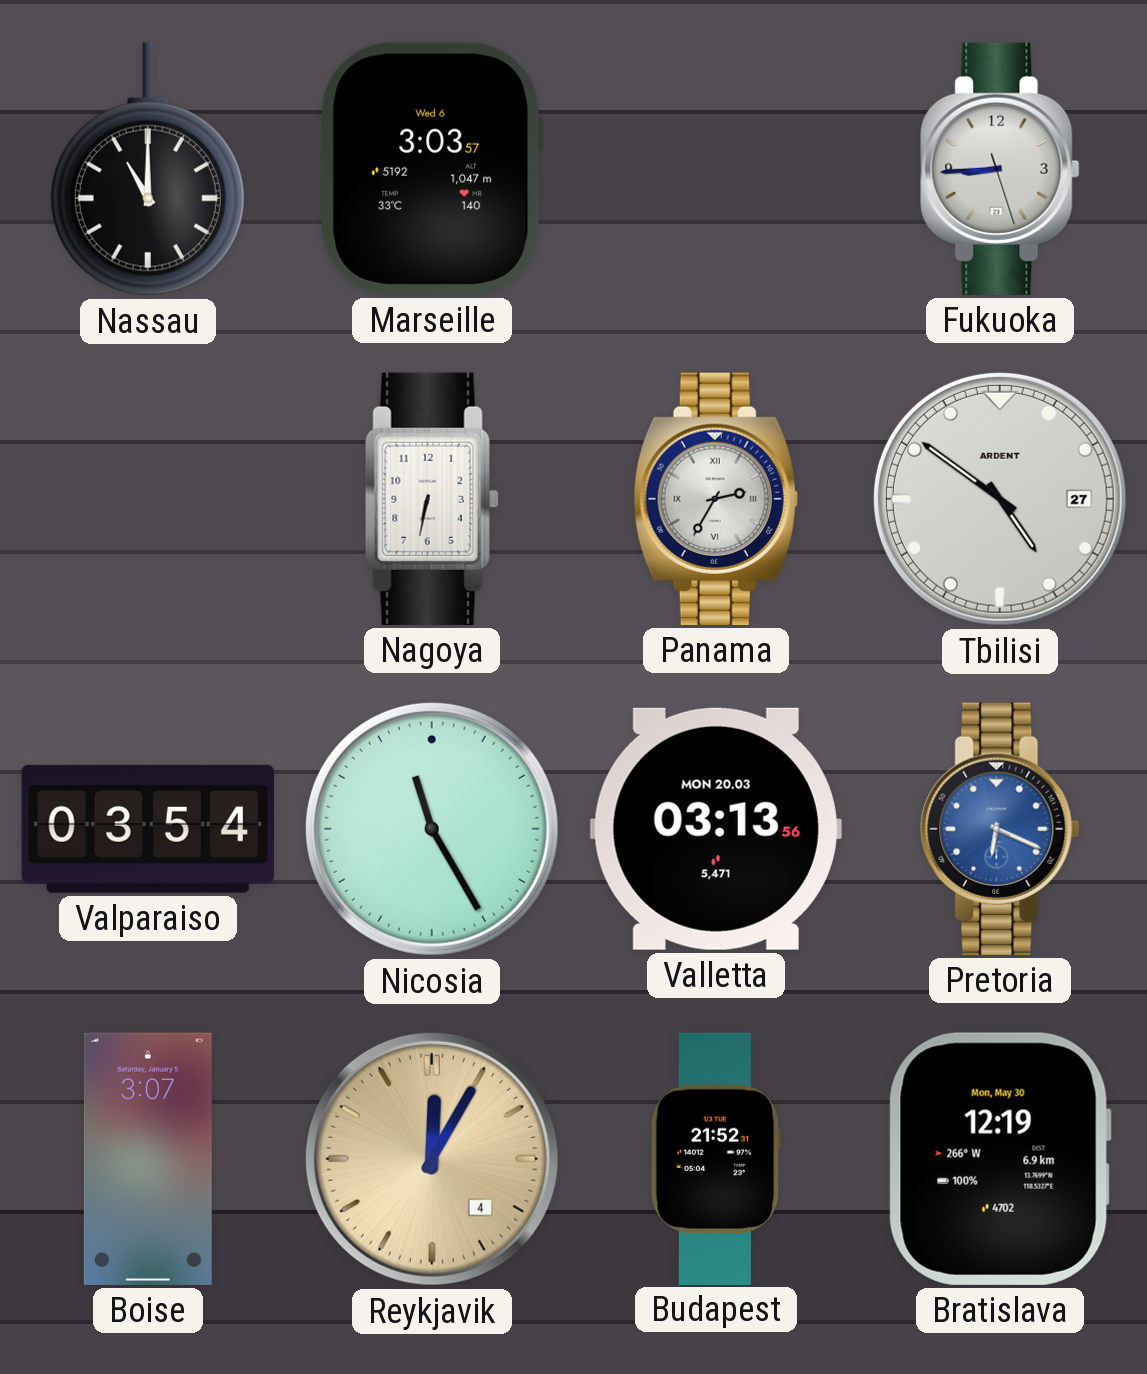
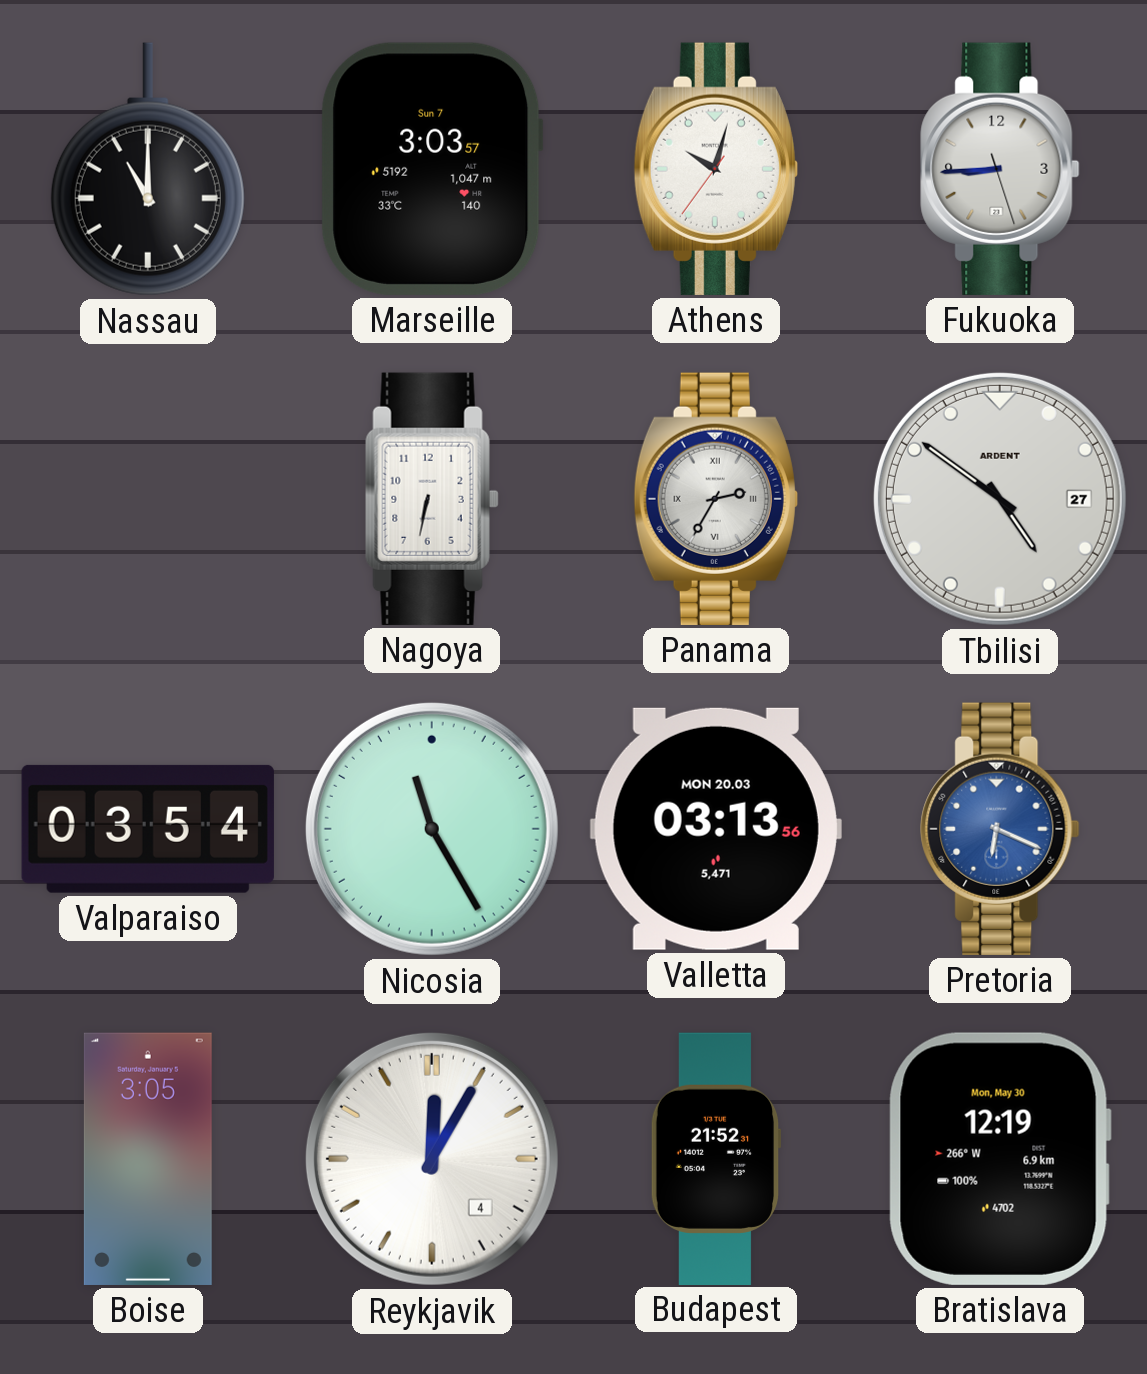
Marseille date: Wed 6 -> Sun 7
Athens: none -> 10:02
Boise: 3:07 -> 3:05
Reykjavik dial: champagne -> white
